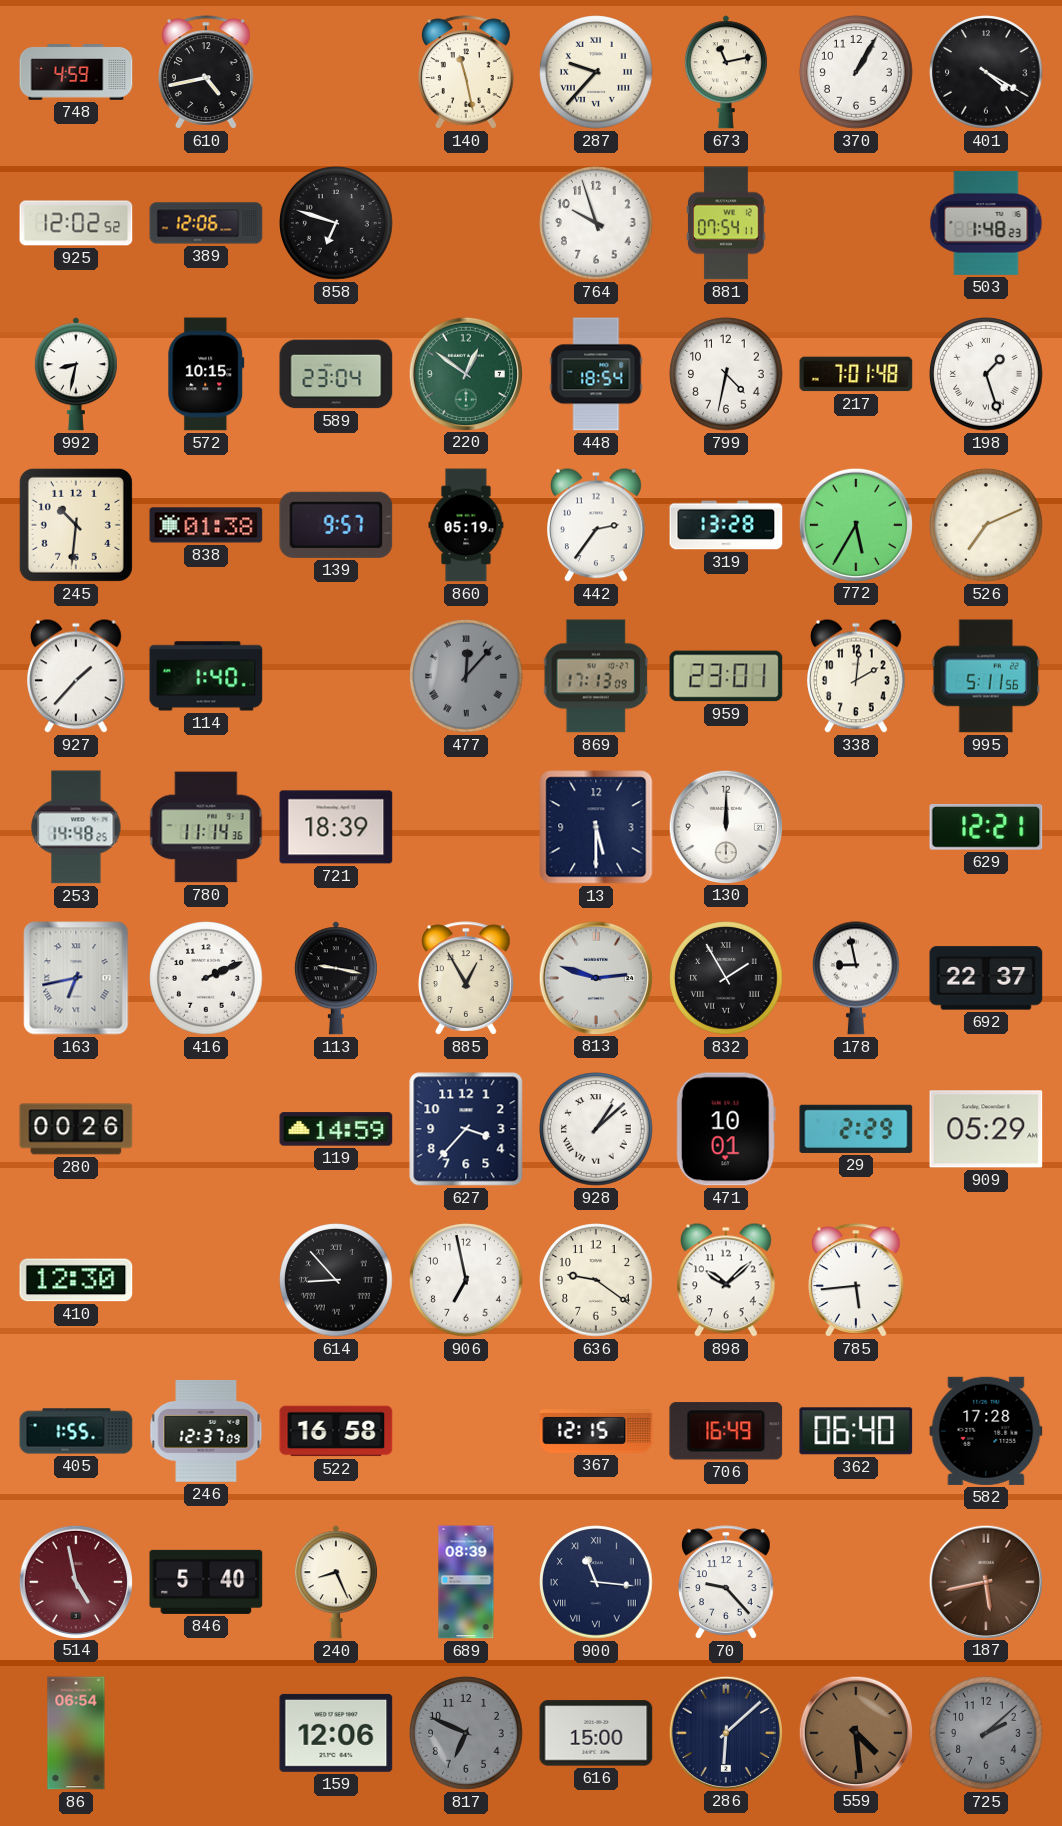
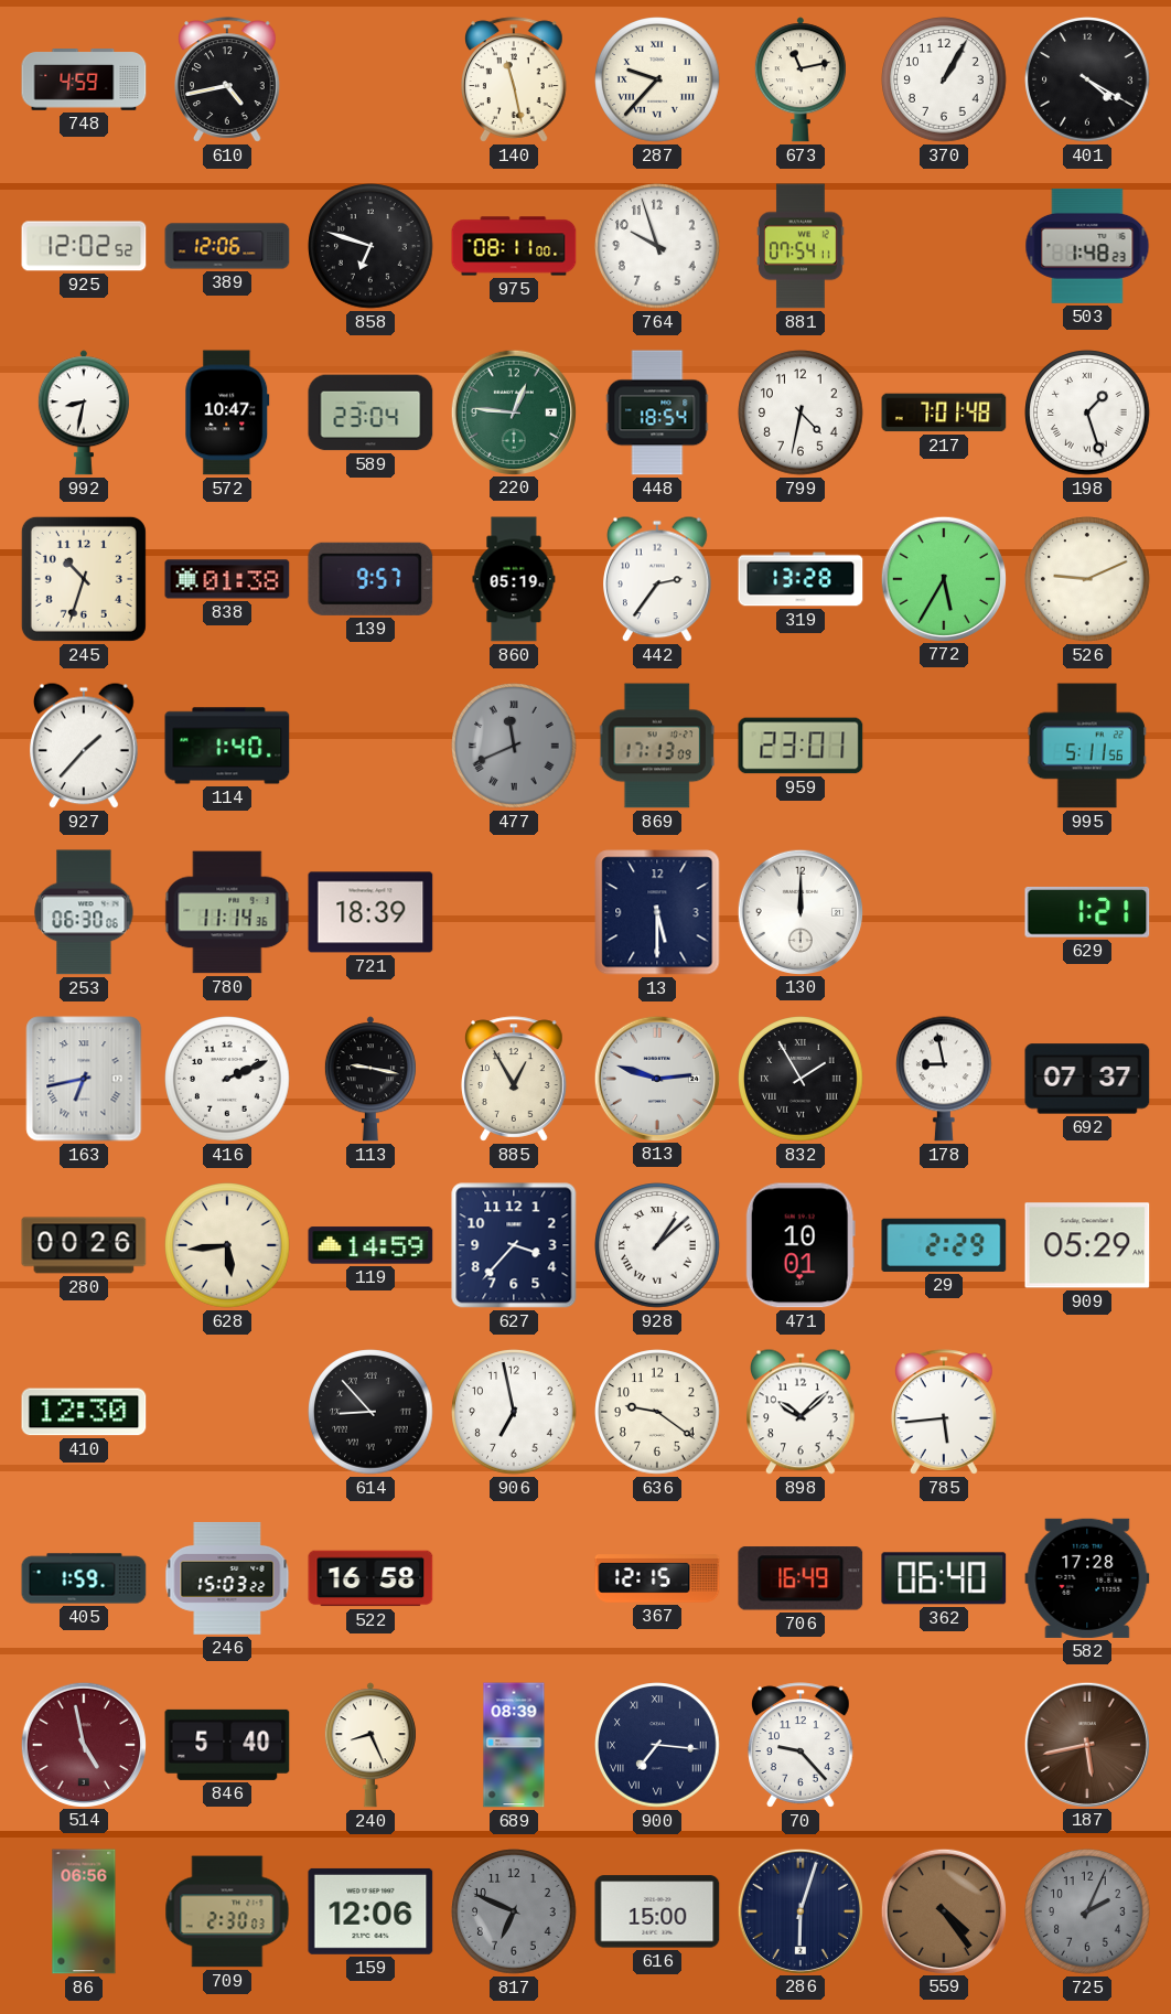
975: none -> 08:11
572: 10:15 -> 10:47
220: 12:51 -> 12:46
245: 10:31 -> 10:33
526: 7:11 -> 9:11
477: 12:07 -> 11:41
338: 2:01 -> none
253: 14:48 -> 06:30
629: 12:21 -> 1:21
692: 22:37 -> 07:37
628: none -> 5:44
405: 1:55 -> 1:59
246: 12:37 -> 15:03
900: 11:16 -> 7:16
86: 06:54 -> 06:56
709: none -> 2:30
286: 6:08 -> 6:03
559: 4:29 -> 4:24
725: 2:08 -> 2:04
